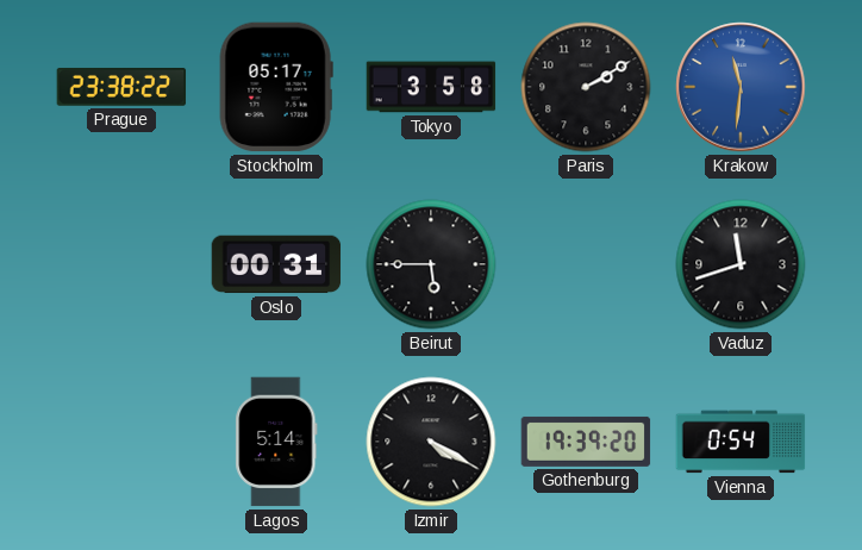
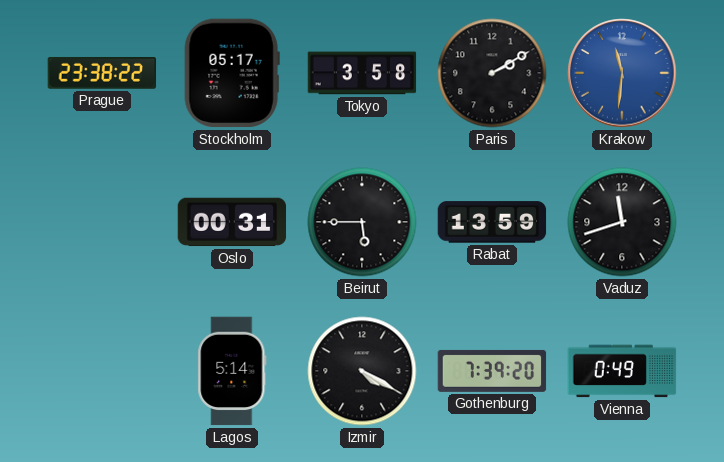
Rabat: none -> 13:59
Gothenburg: 19:39 -> 7:39
Vienna: 0:54 -> 0:49
